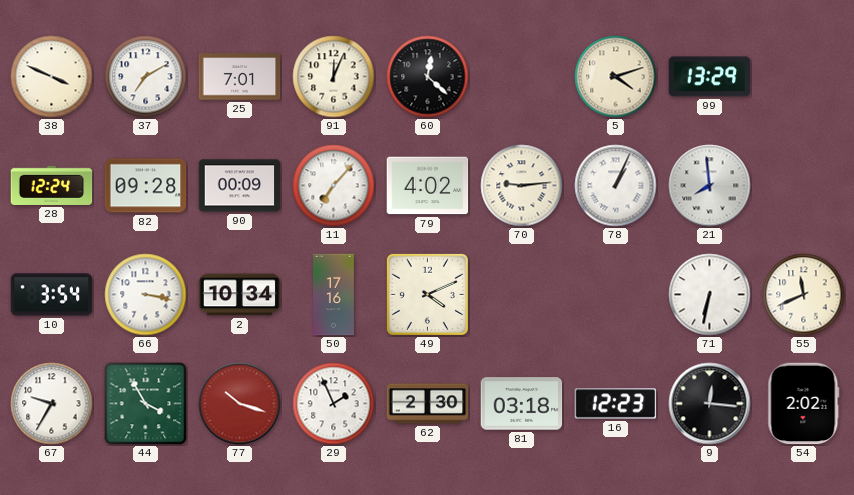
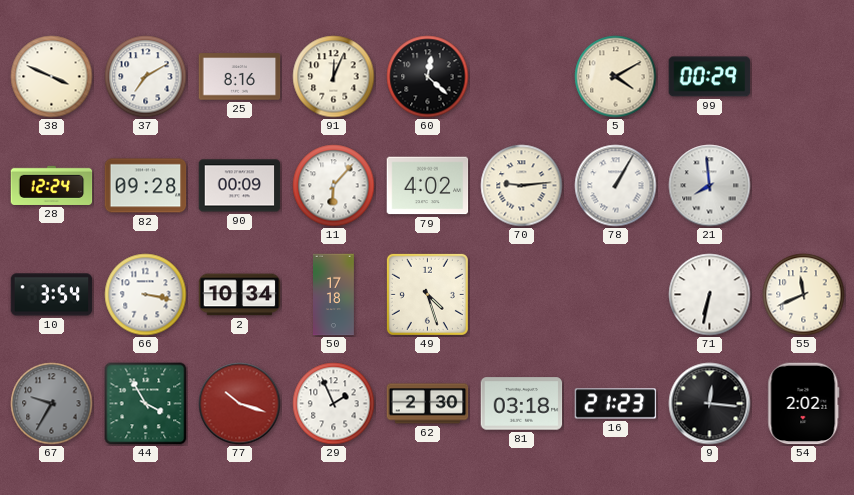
25: 7:01 -> 8:16
5: 4:12 -> 4:10
99: 13:29 -> 00:29
11: 7:07 -> 6:07
78: 1:04 -> 1:05
50: 17:16 -> 17:18
49: 4:11 -> 4:27
67 dial: white -> grey
16: 12:23 -> 21:23
